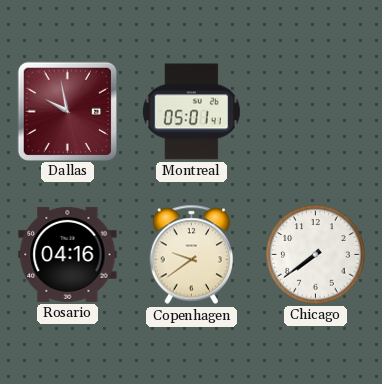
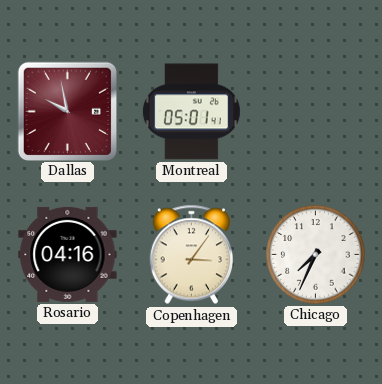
Copenhagen: 9:39 -> 3:06
Chicago: 7:39 -> 7:34
